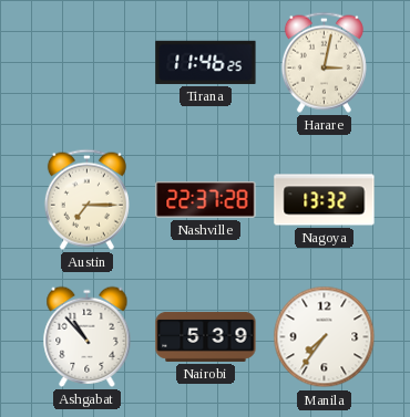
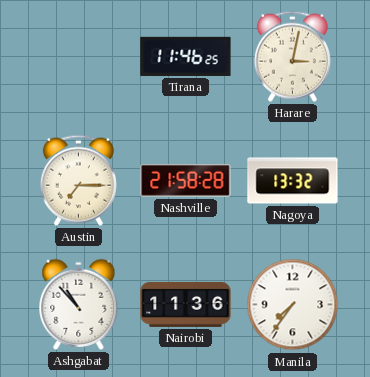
Nashville: 22:37 -> 21:58
Nairobi: 5:39 -> 11:36
